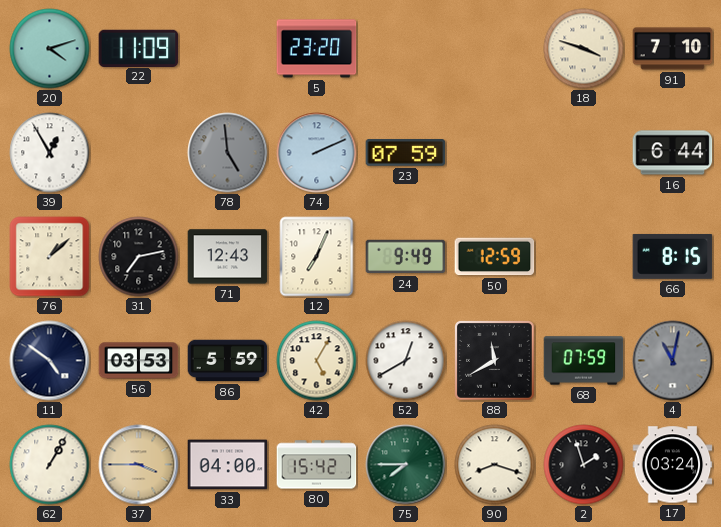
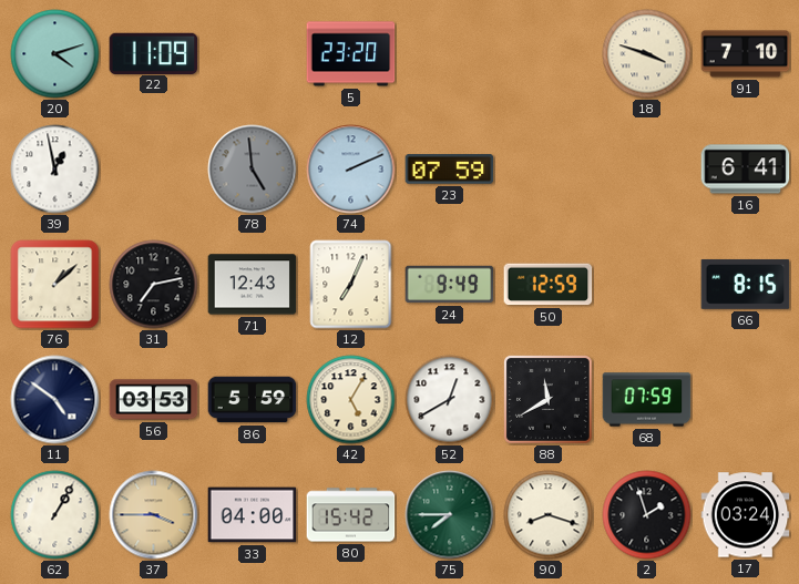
39: 12:55 -> 12:58
16: 6:44 -> 6:41
4: 11:02 -> none
